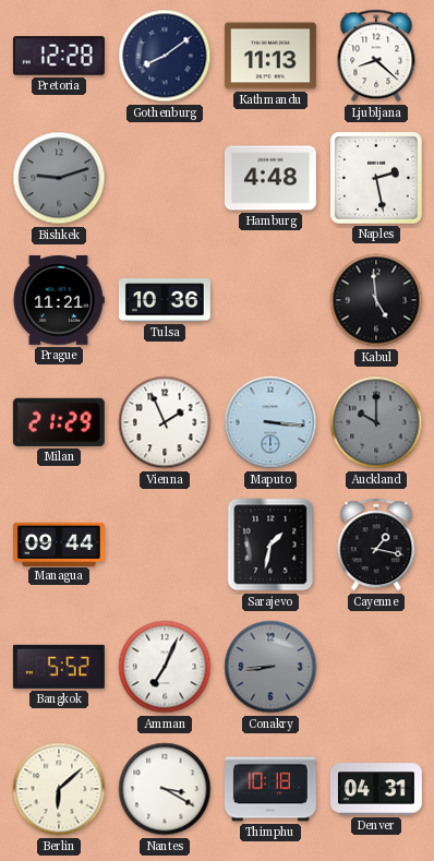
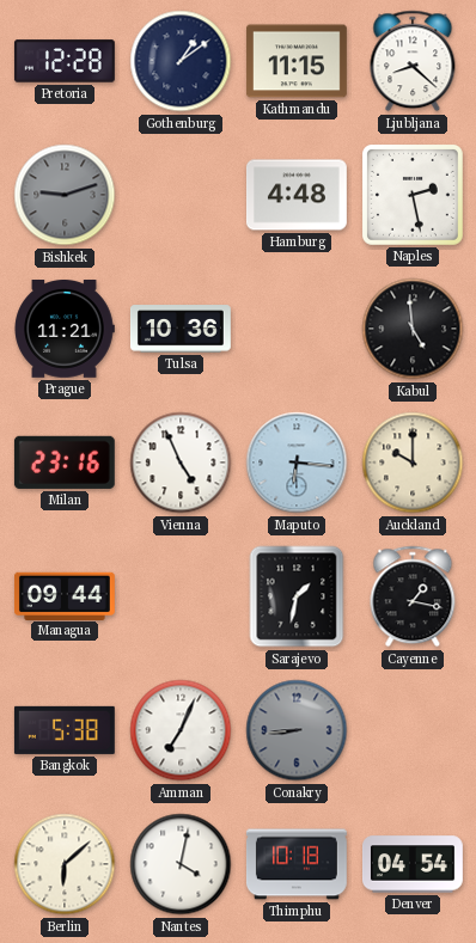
Gothenburg: 8:09 -> 1:09
Kathmandu: 11:13 -> 11:15
Milan: 21:29 -> 23:16
Vienna: 1:56 -> 4:56
Maputo: 3:16 -> 6:16
Auckland dial: grey -> cream
Bangkok: 5:52 -> 5:38
Nantes: 3:20 -> 4:02
Denver: 04:31 -> 04:54
